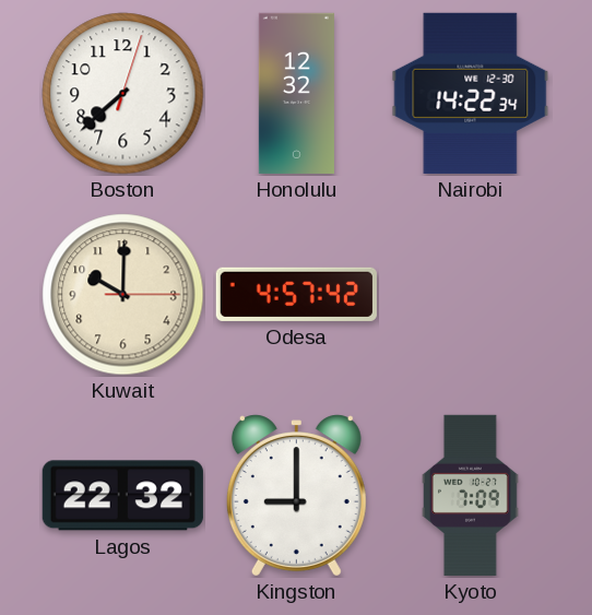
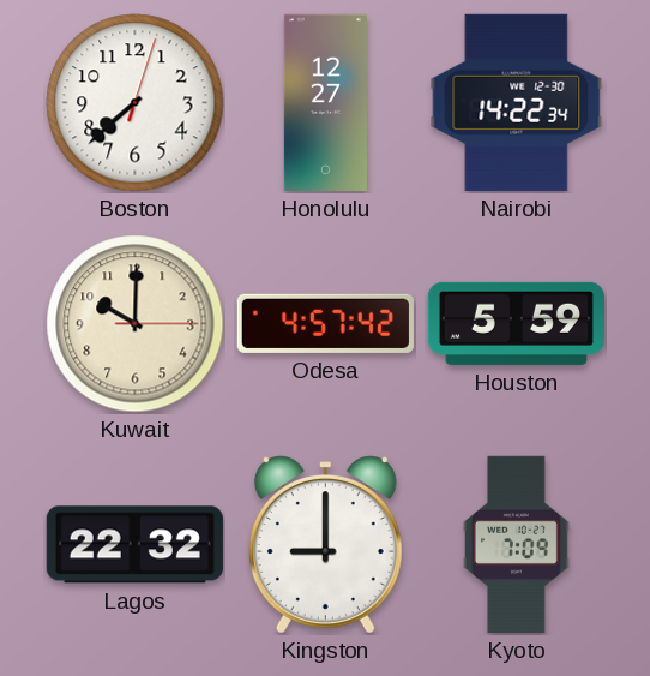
Honolulu: 12:32 -> 12:27
Houston: none -> 5:59
